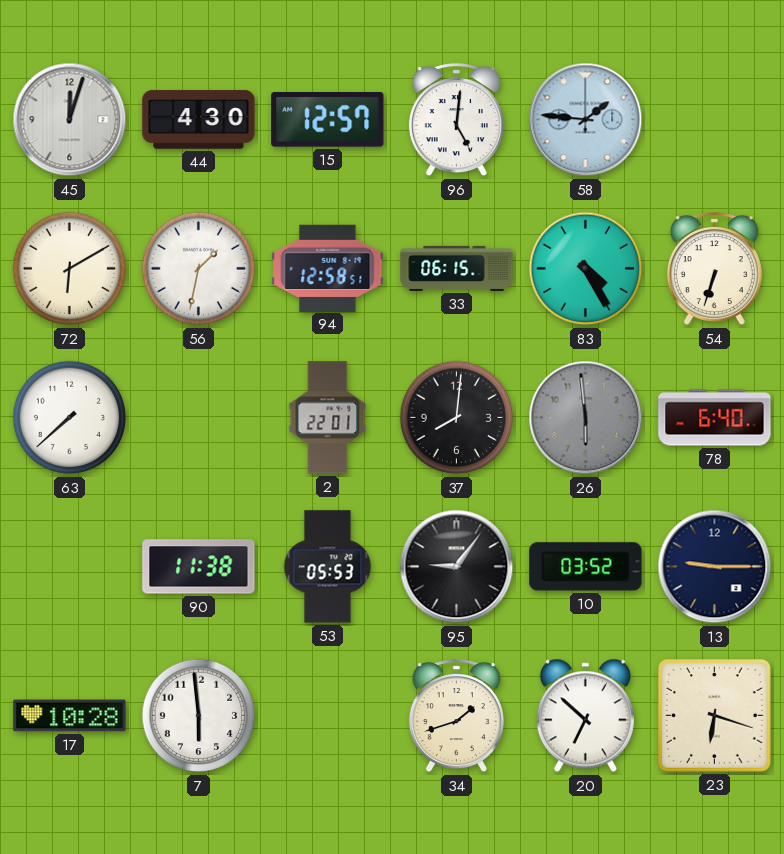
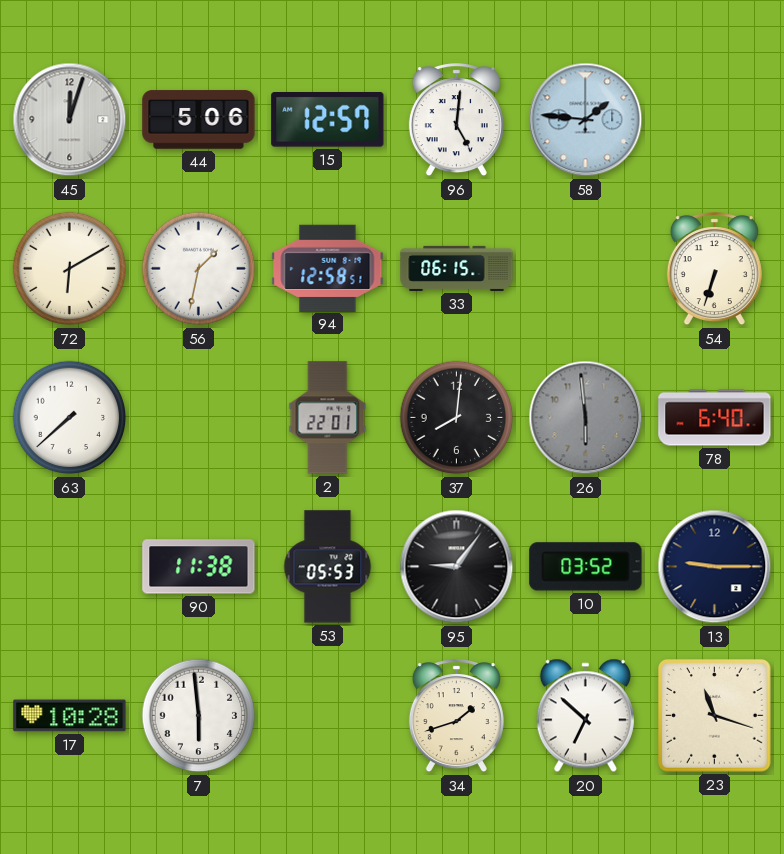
44: 4:30 -> 5:06
83: 4:25 -> none
23: 6:18 -> 11:18
